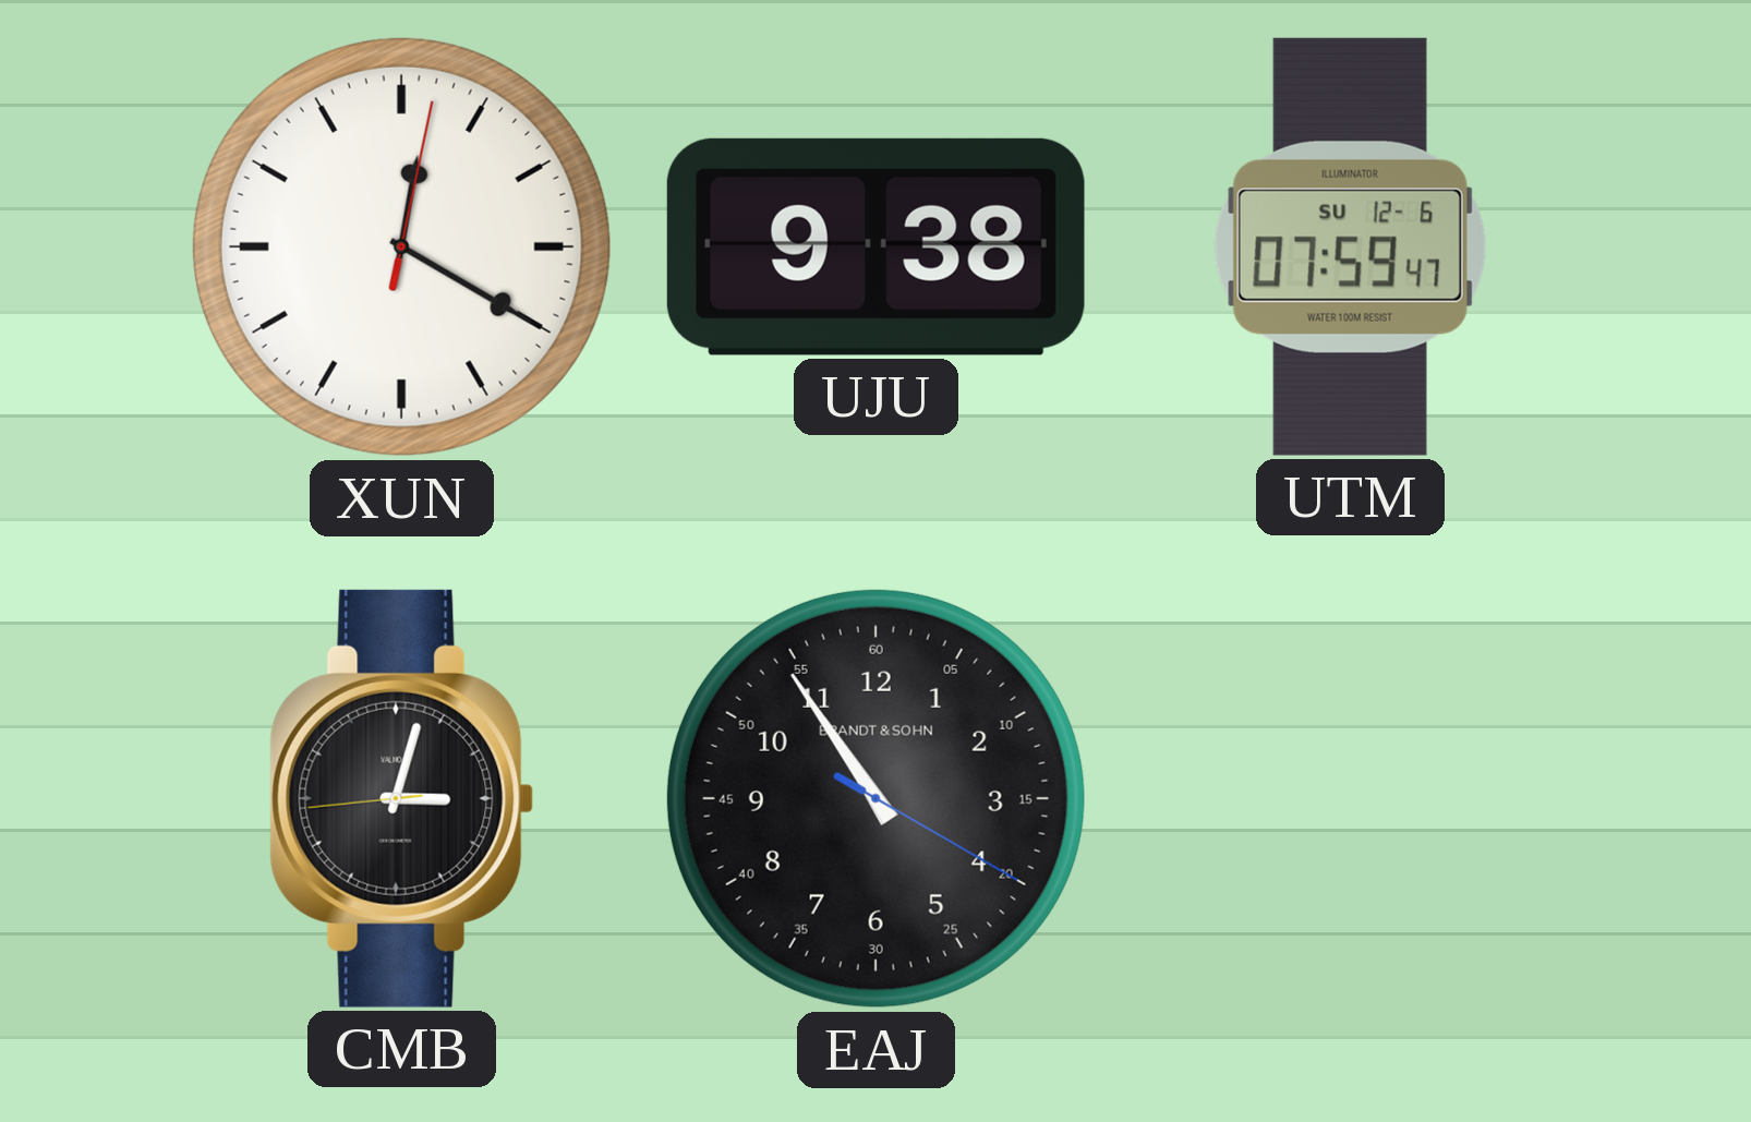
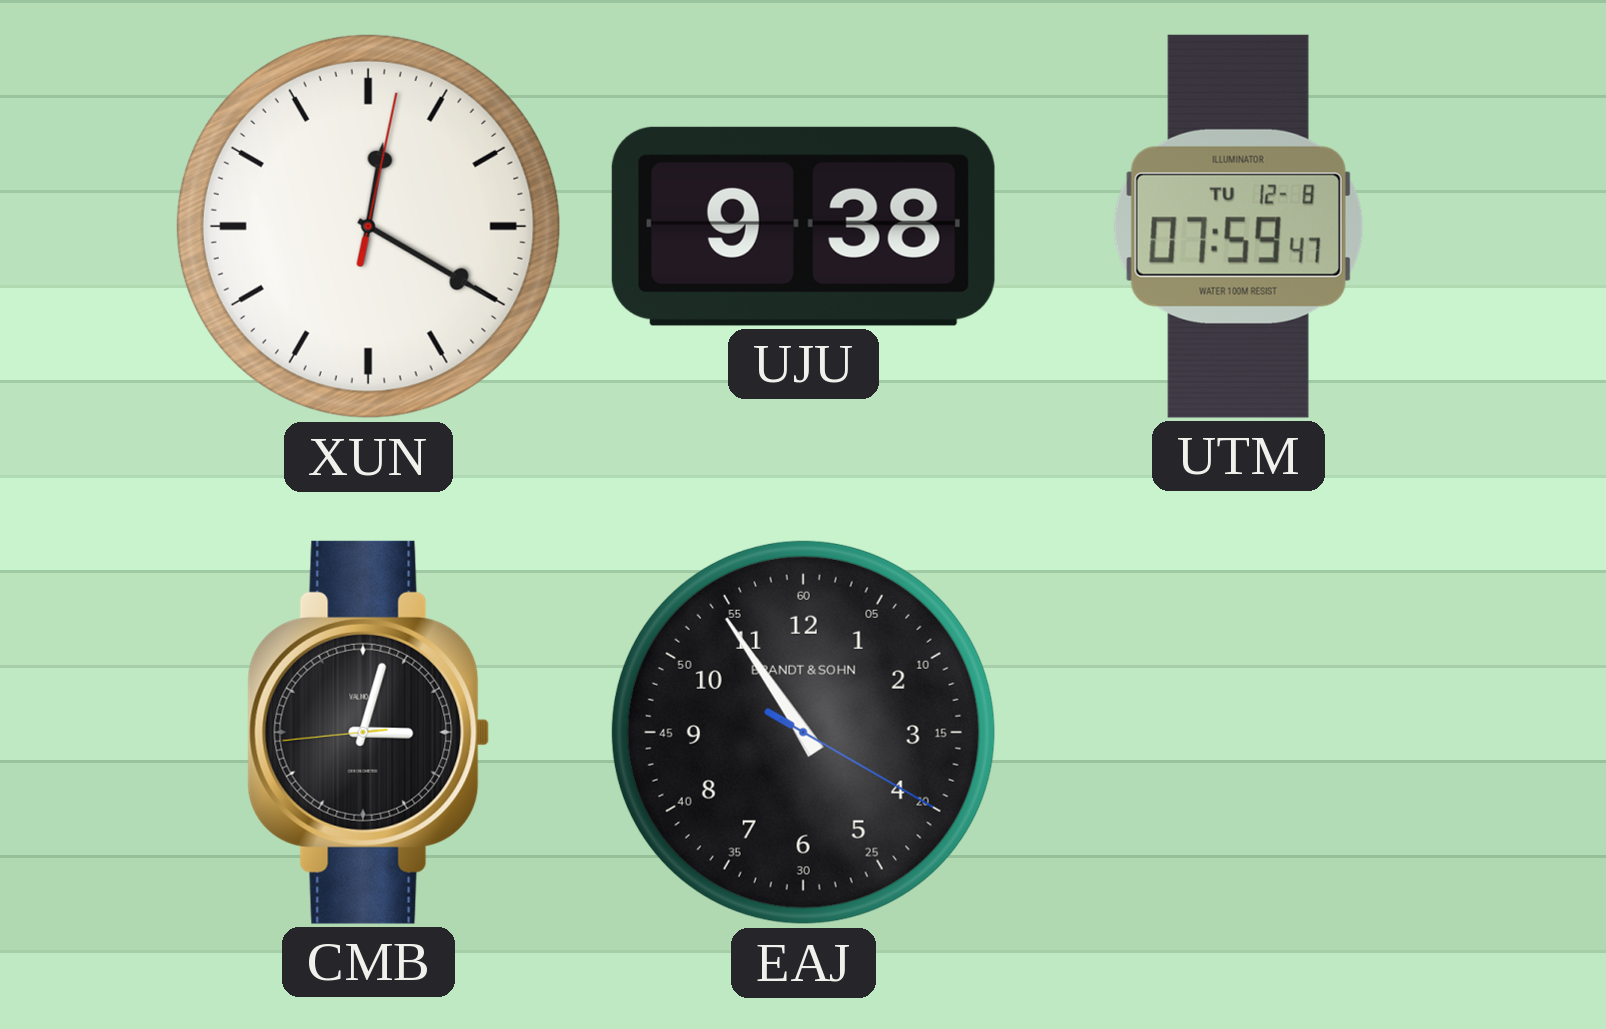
UTM date: SU 12-6 -> TU 12-8
